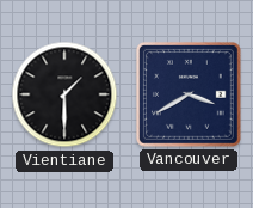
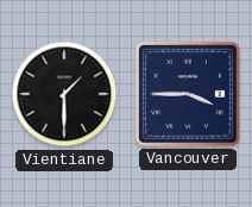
Vancouver: 3:40 -> 3:45
